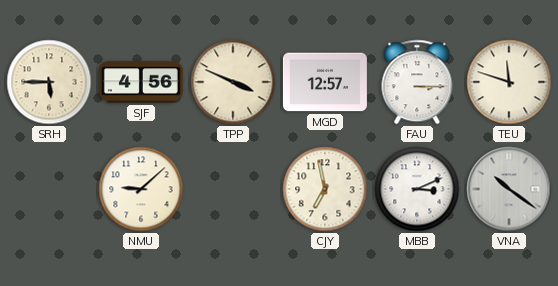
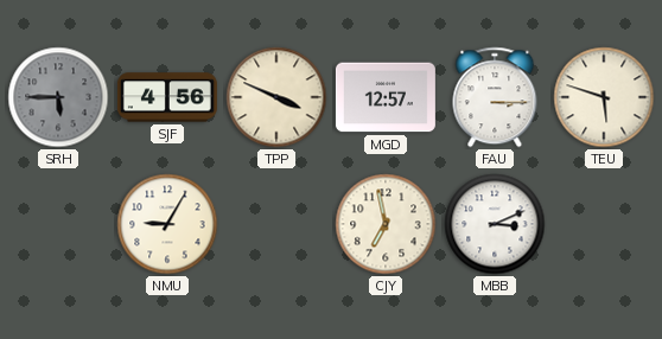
SRH dial: cream -> grey
TEU: 11:48 -> 5:48
NMU: 9:08 -> 9:05
VNA: 10:21 -> none
